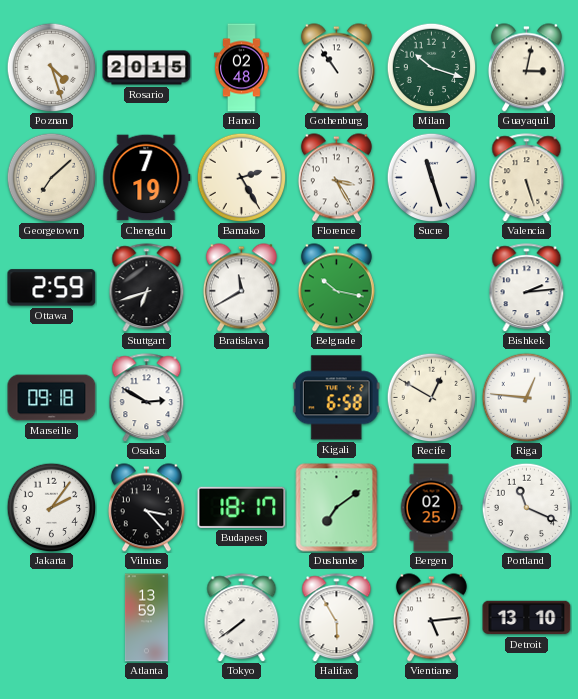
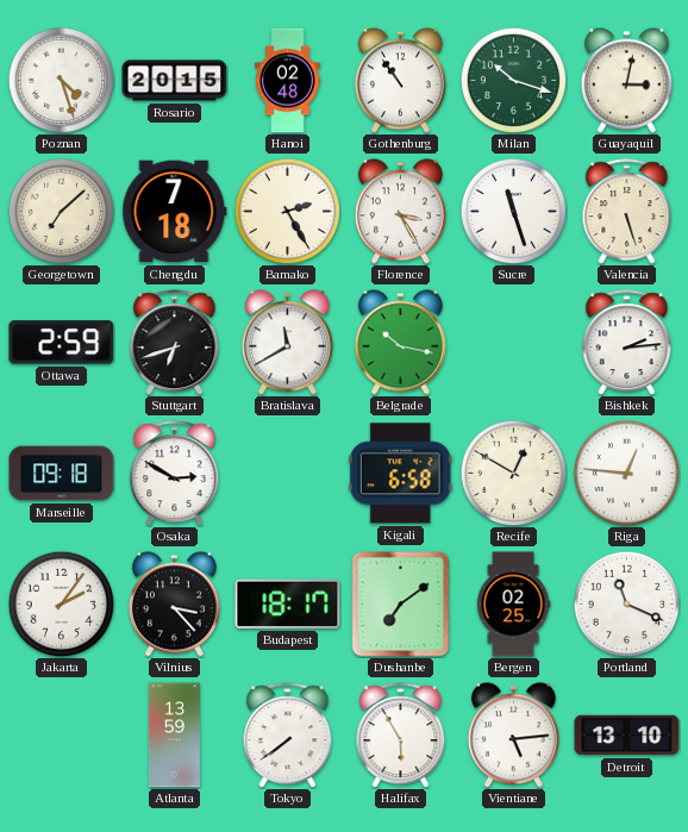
Chengdu: 7:19 -> 7:18
